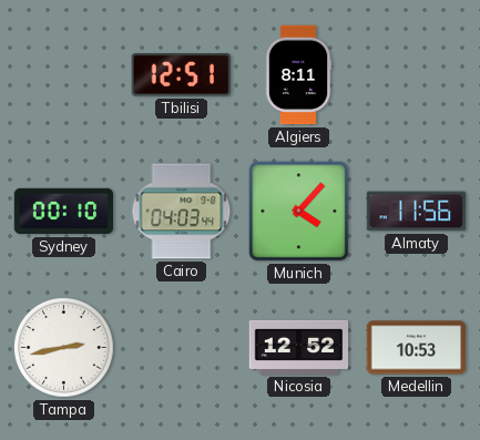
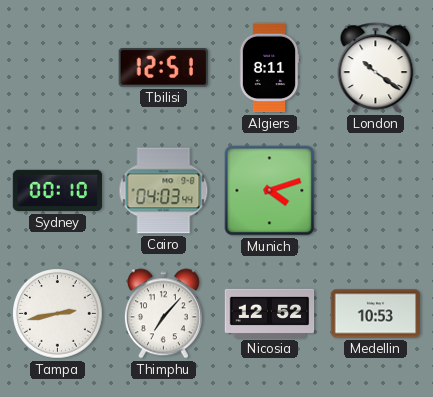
London: none -> 10:21
Munich: 4:07 -> 4:12
Almaty: 11:56 -> none
Thimphu: none -> 7:07
